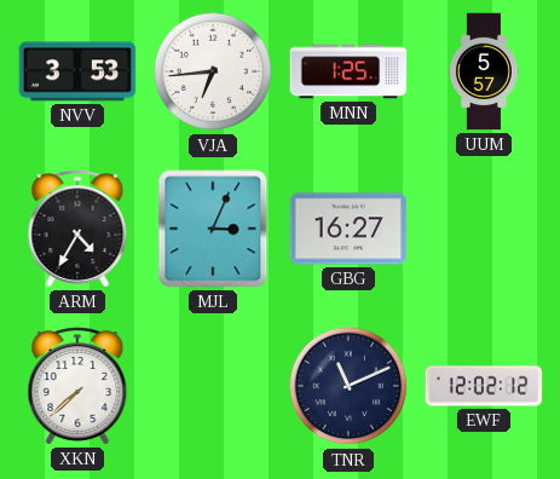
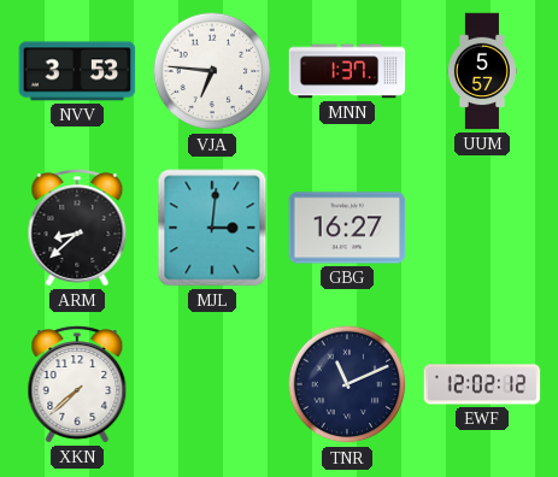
VJA: 6:44 -> 6:46
MNN: 1:25 -> 1:37
ARM: 4:35 -> 8:38
MJL: 3:04 -> 3:01
